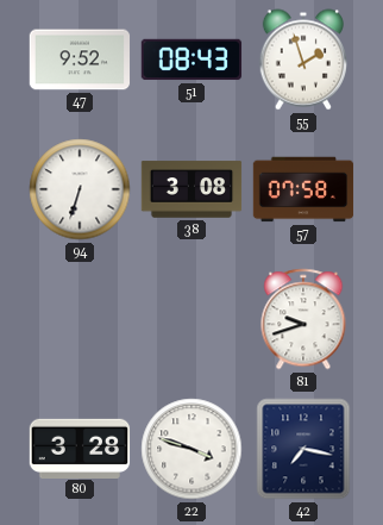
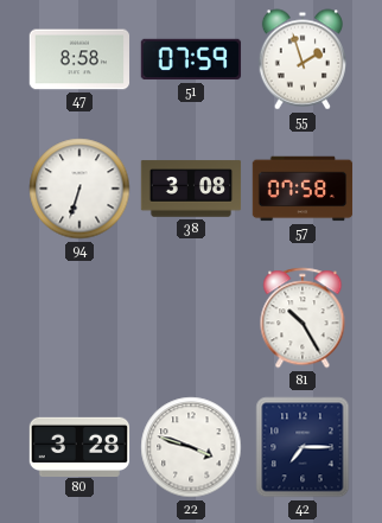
47: 9:52 -> 8:58
51: 08:43 -> 07:59
81: 9:42 -> 10:25
42: 7:17 -> 7:15
